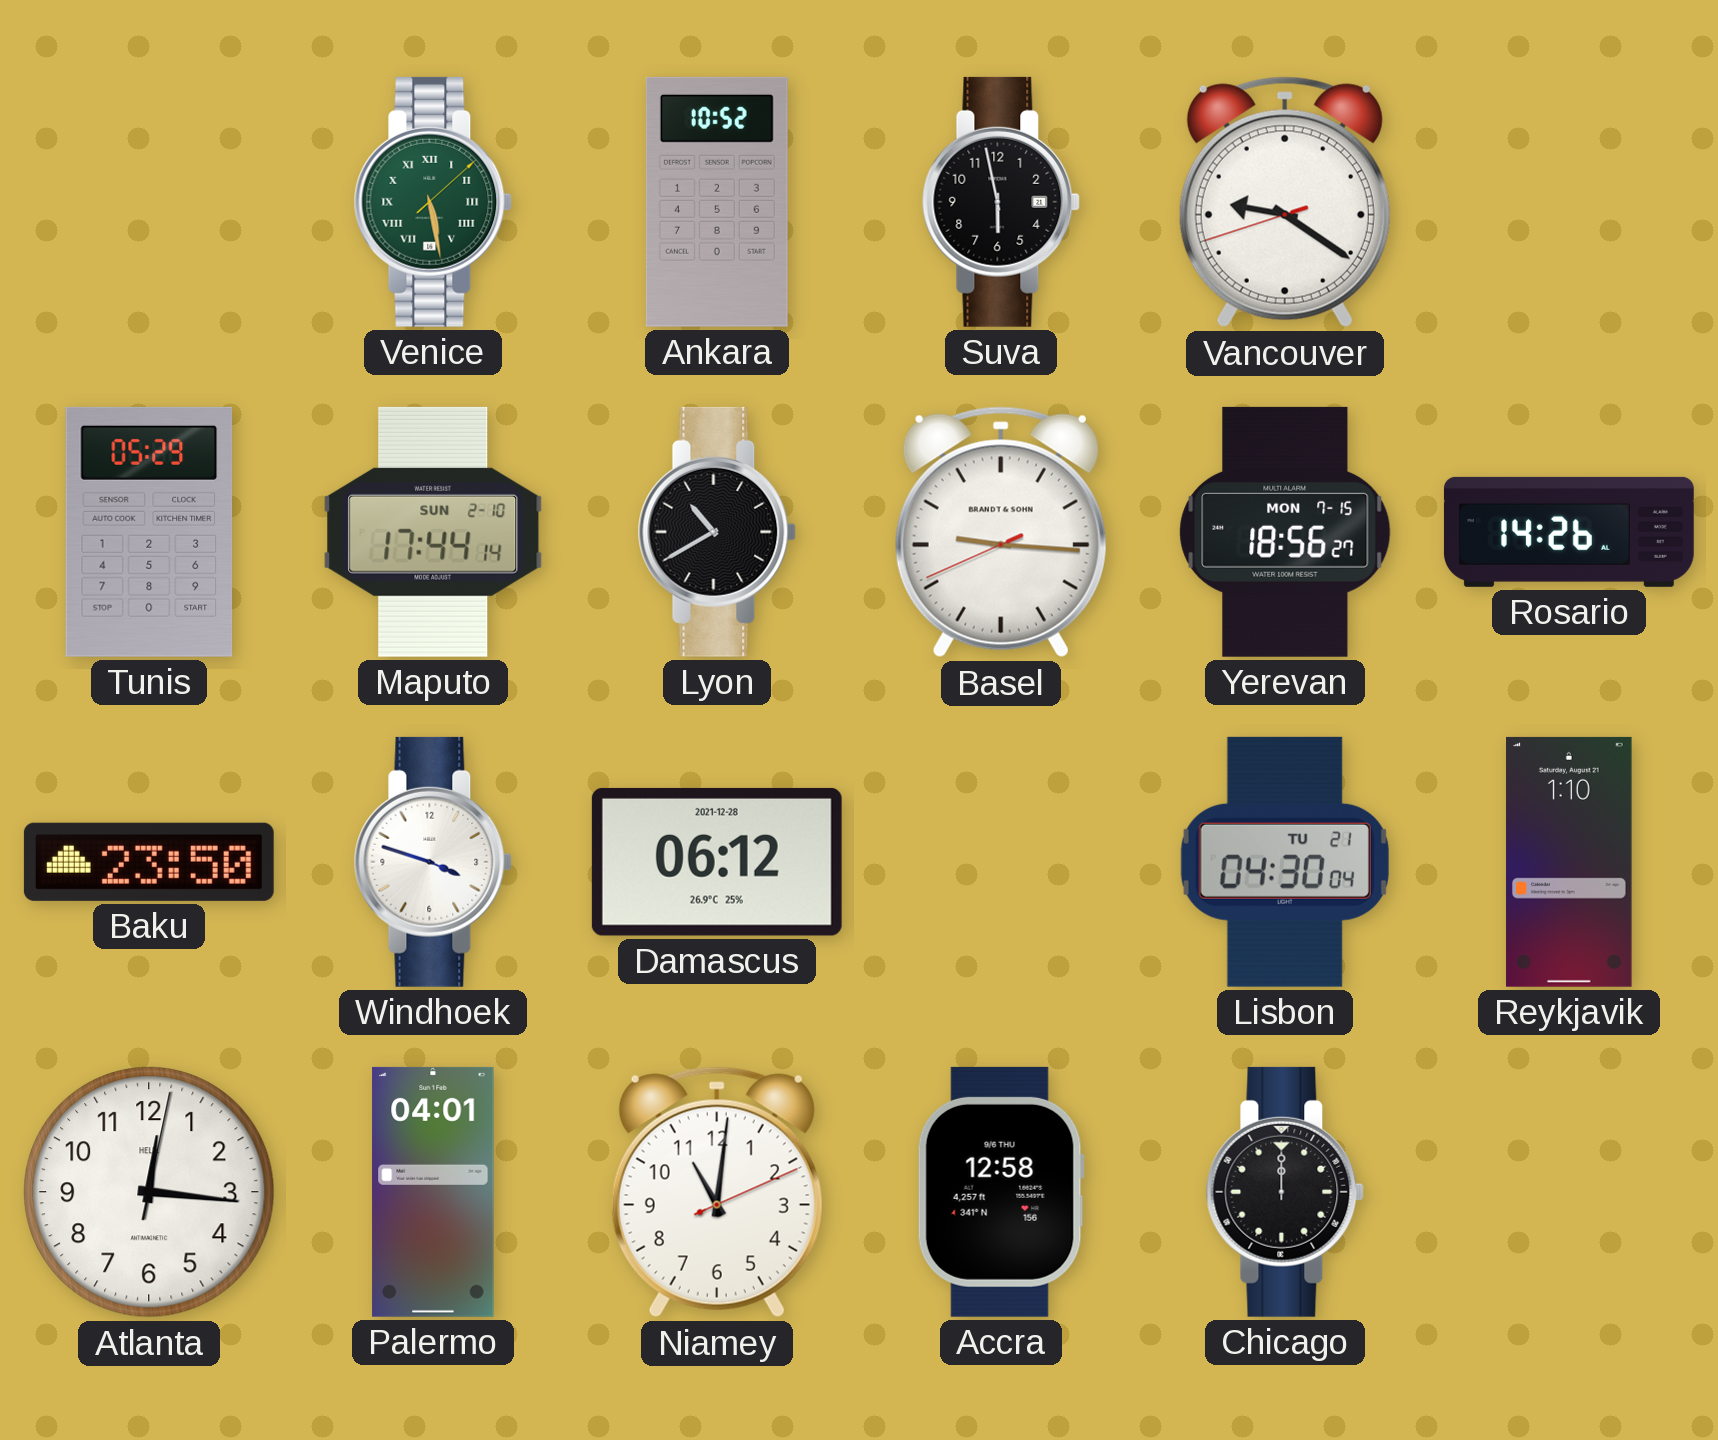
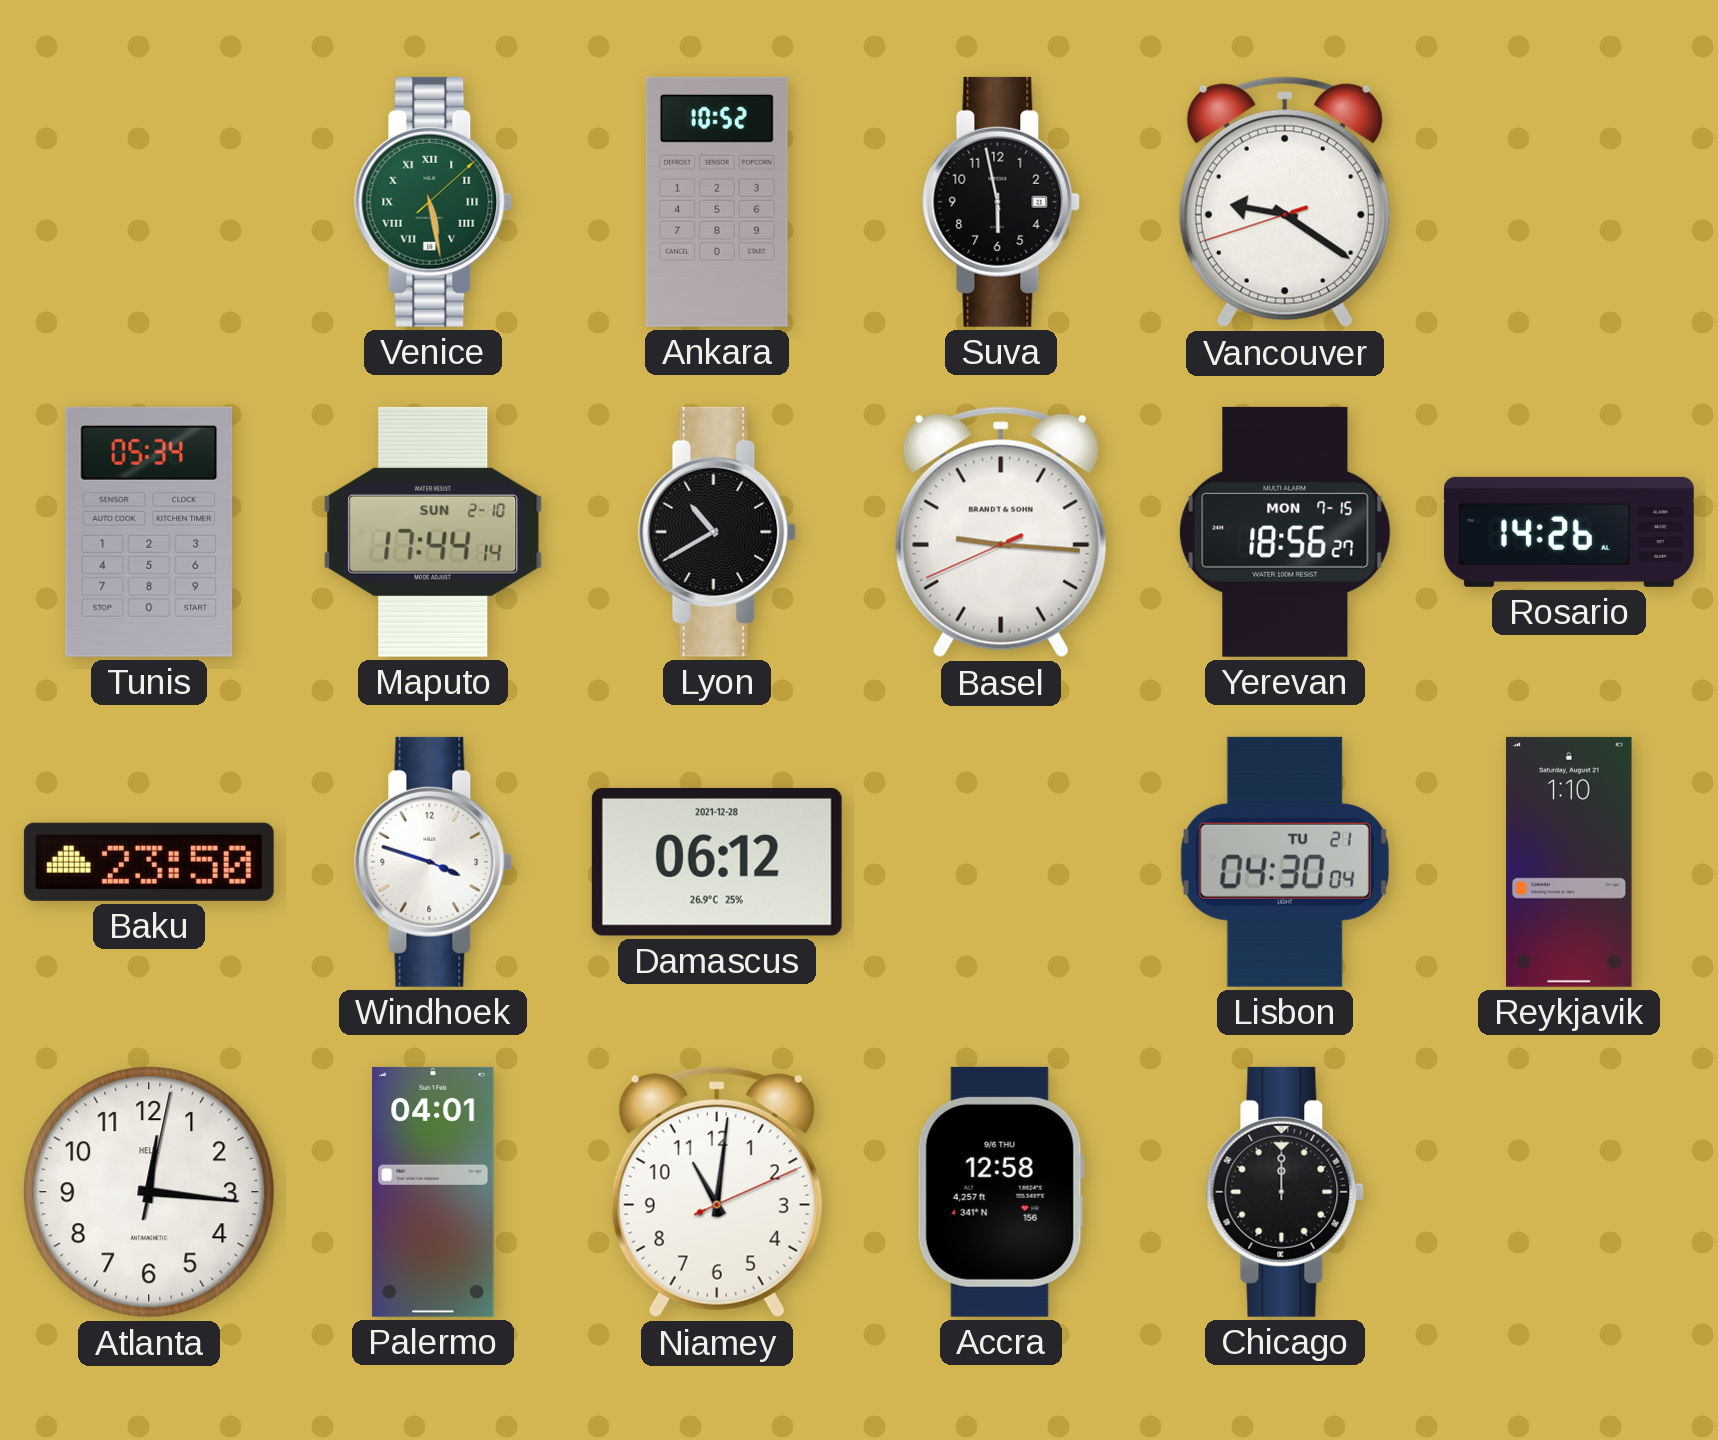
Tunis: 05:29 -> 05:34
